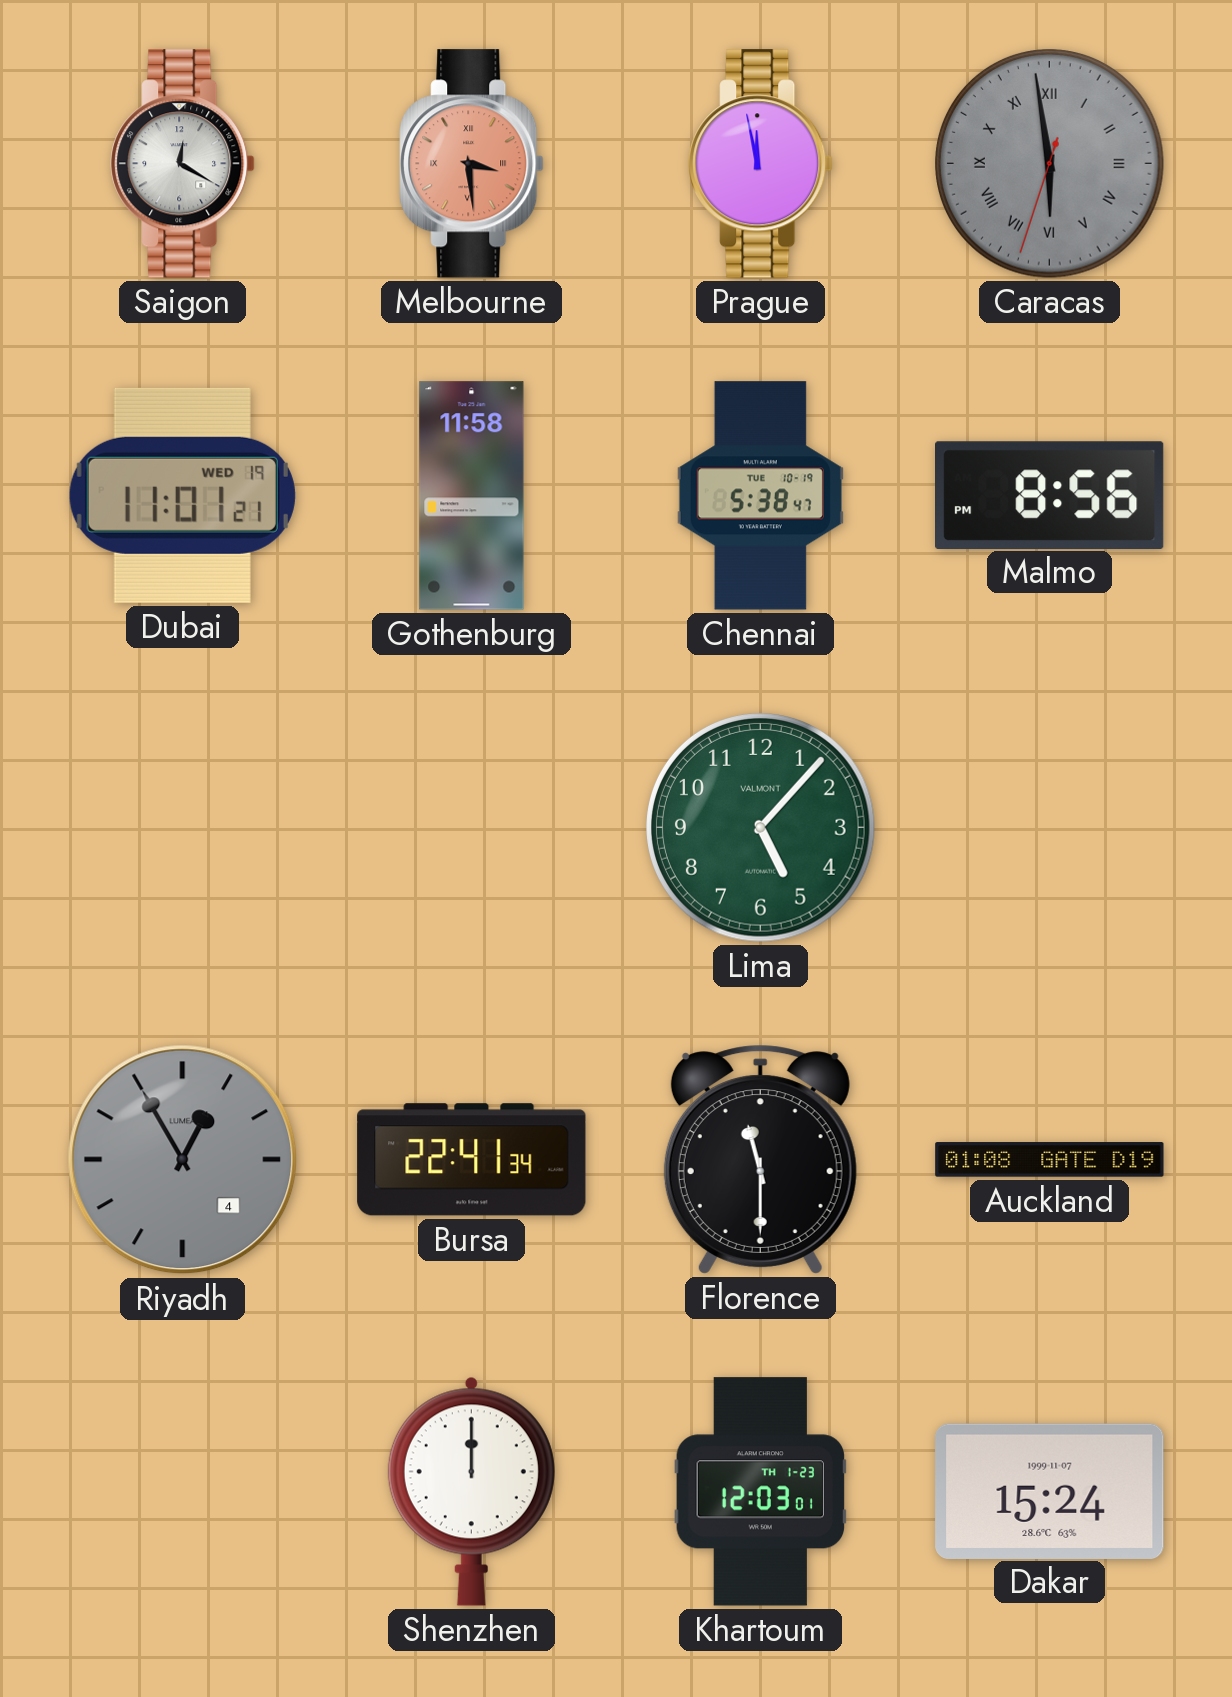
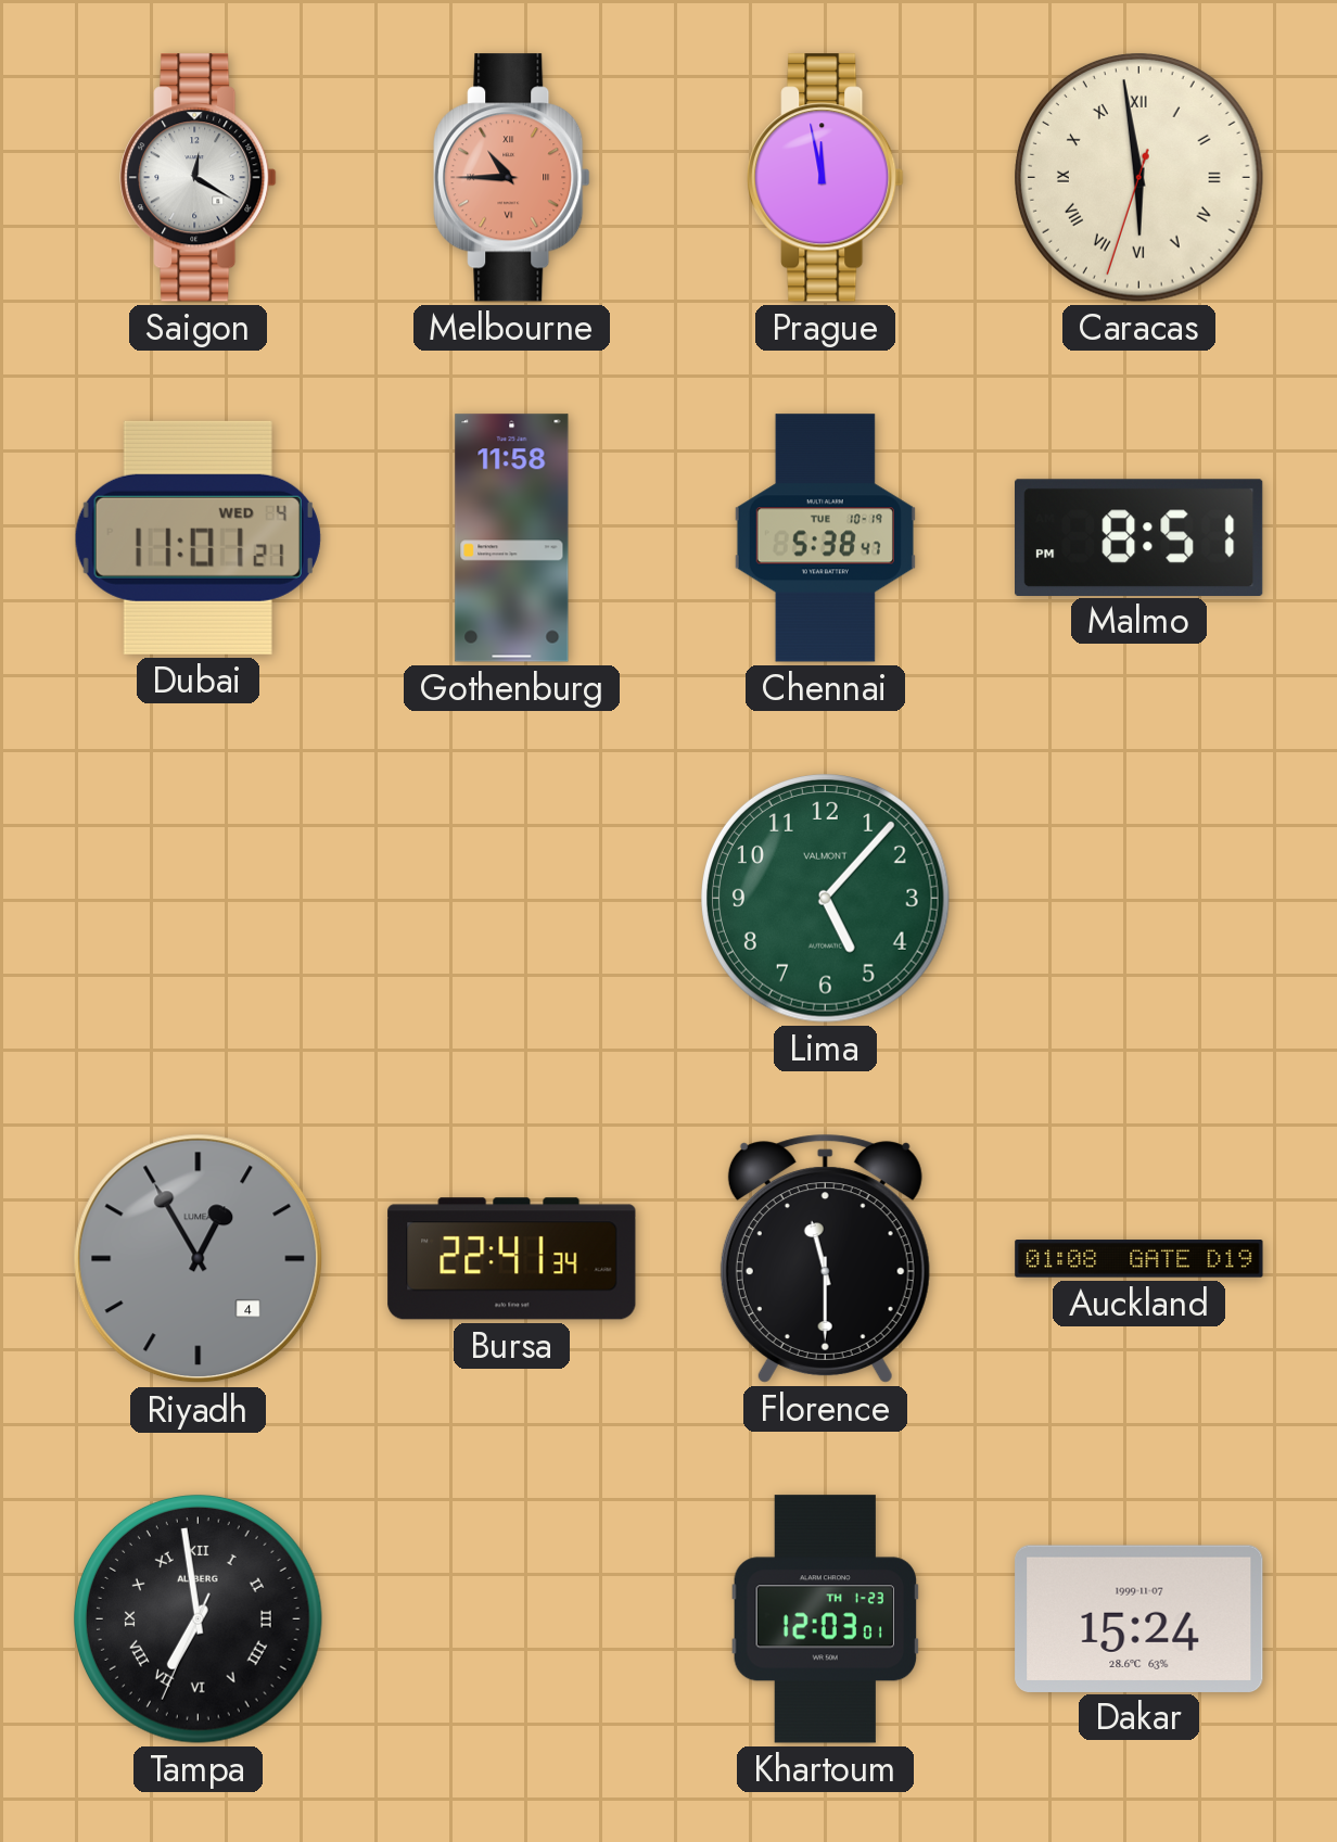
Melbourne: 3:29 -> 10:45
Caracas dial: grey -> cream
Dubai date: WED 19 -> WED 4
Malmo: 8:56 -> 8:51
Tampa: none -> 6:58
Shenzhen: 12:00 -> none
